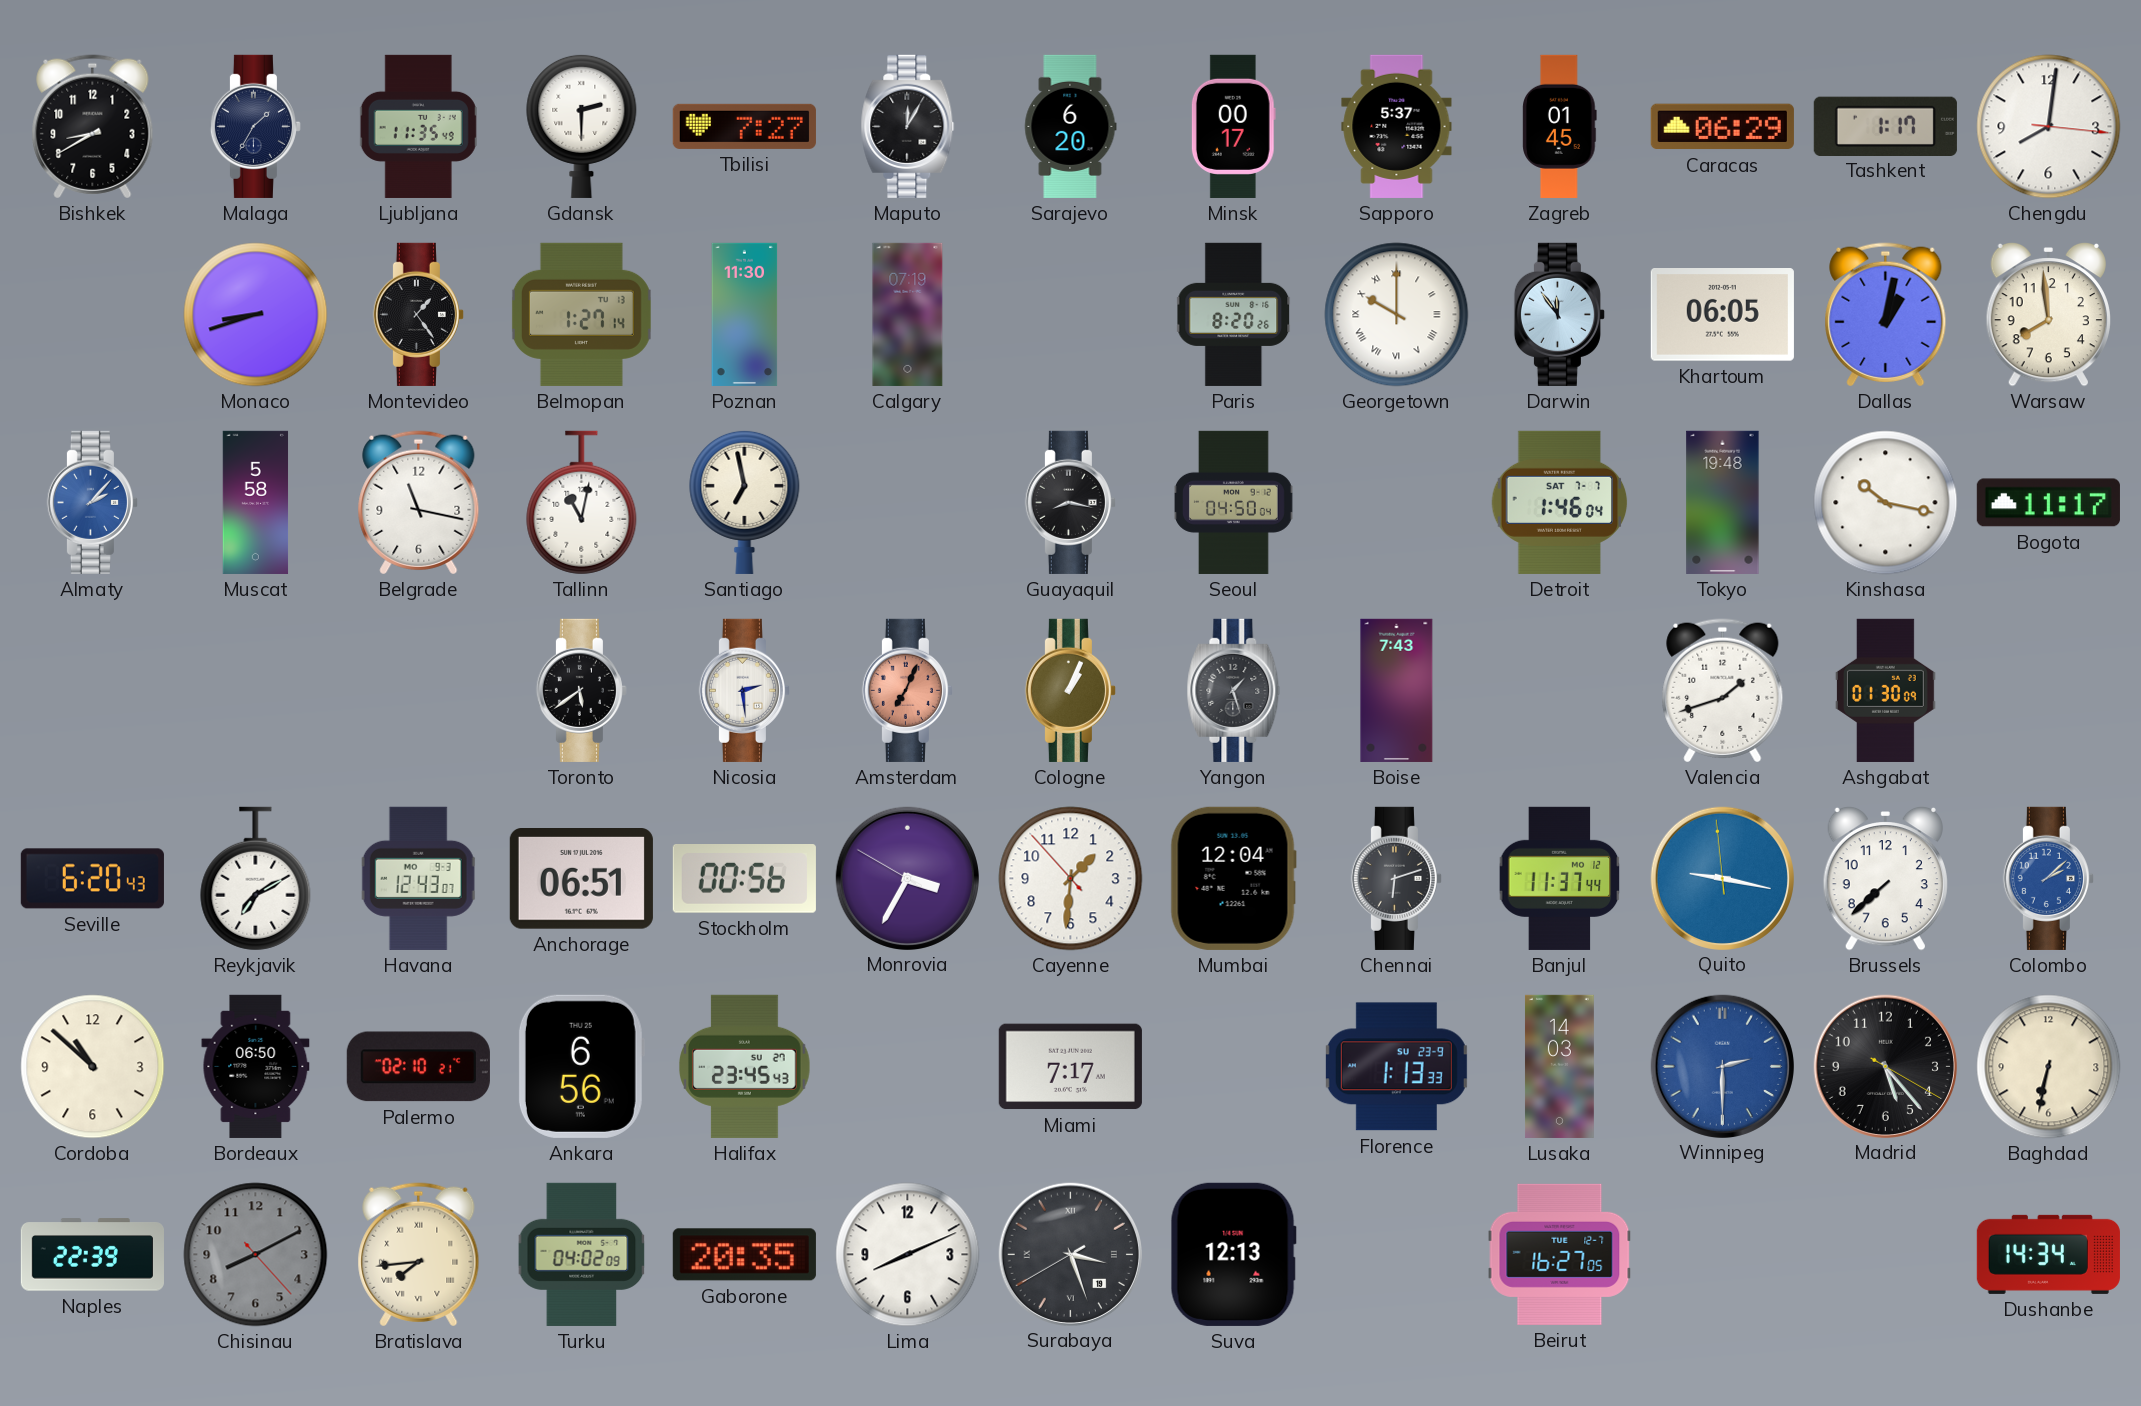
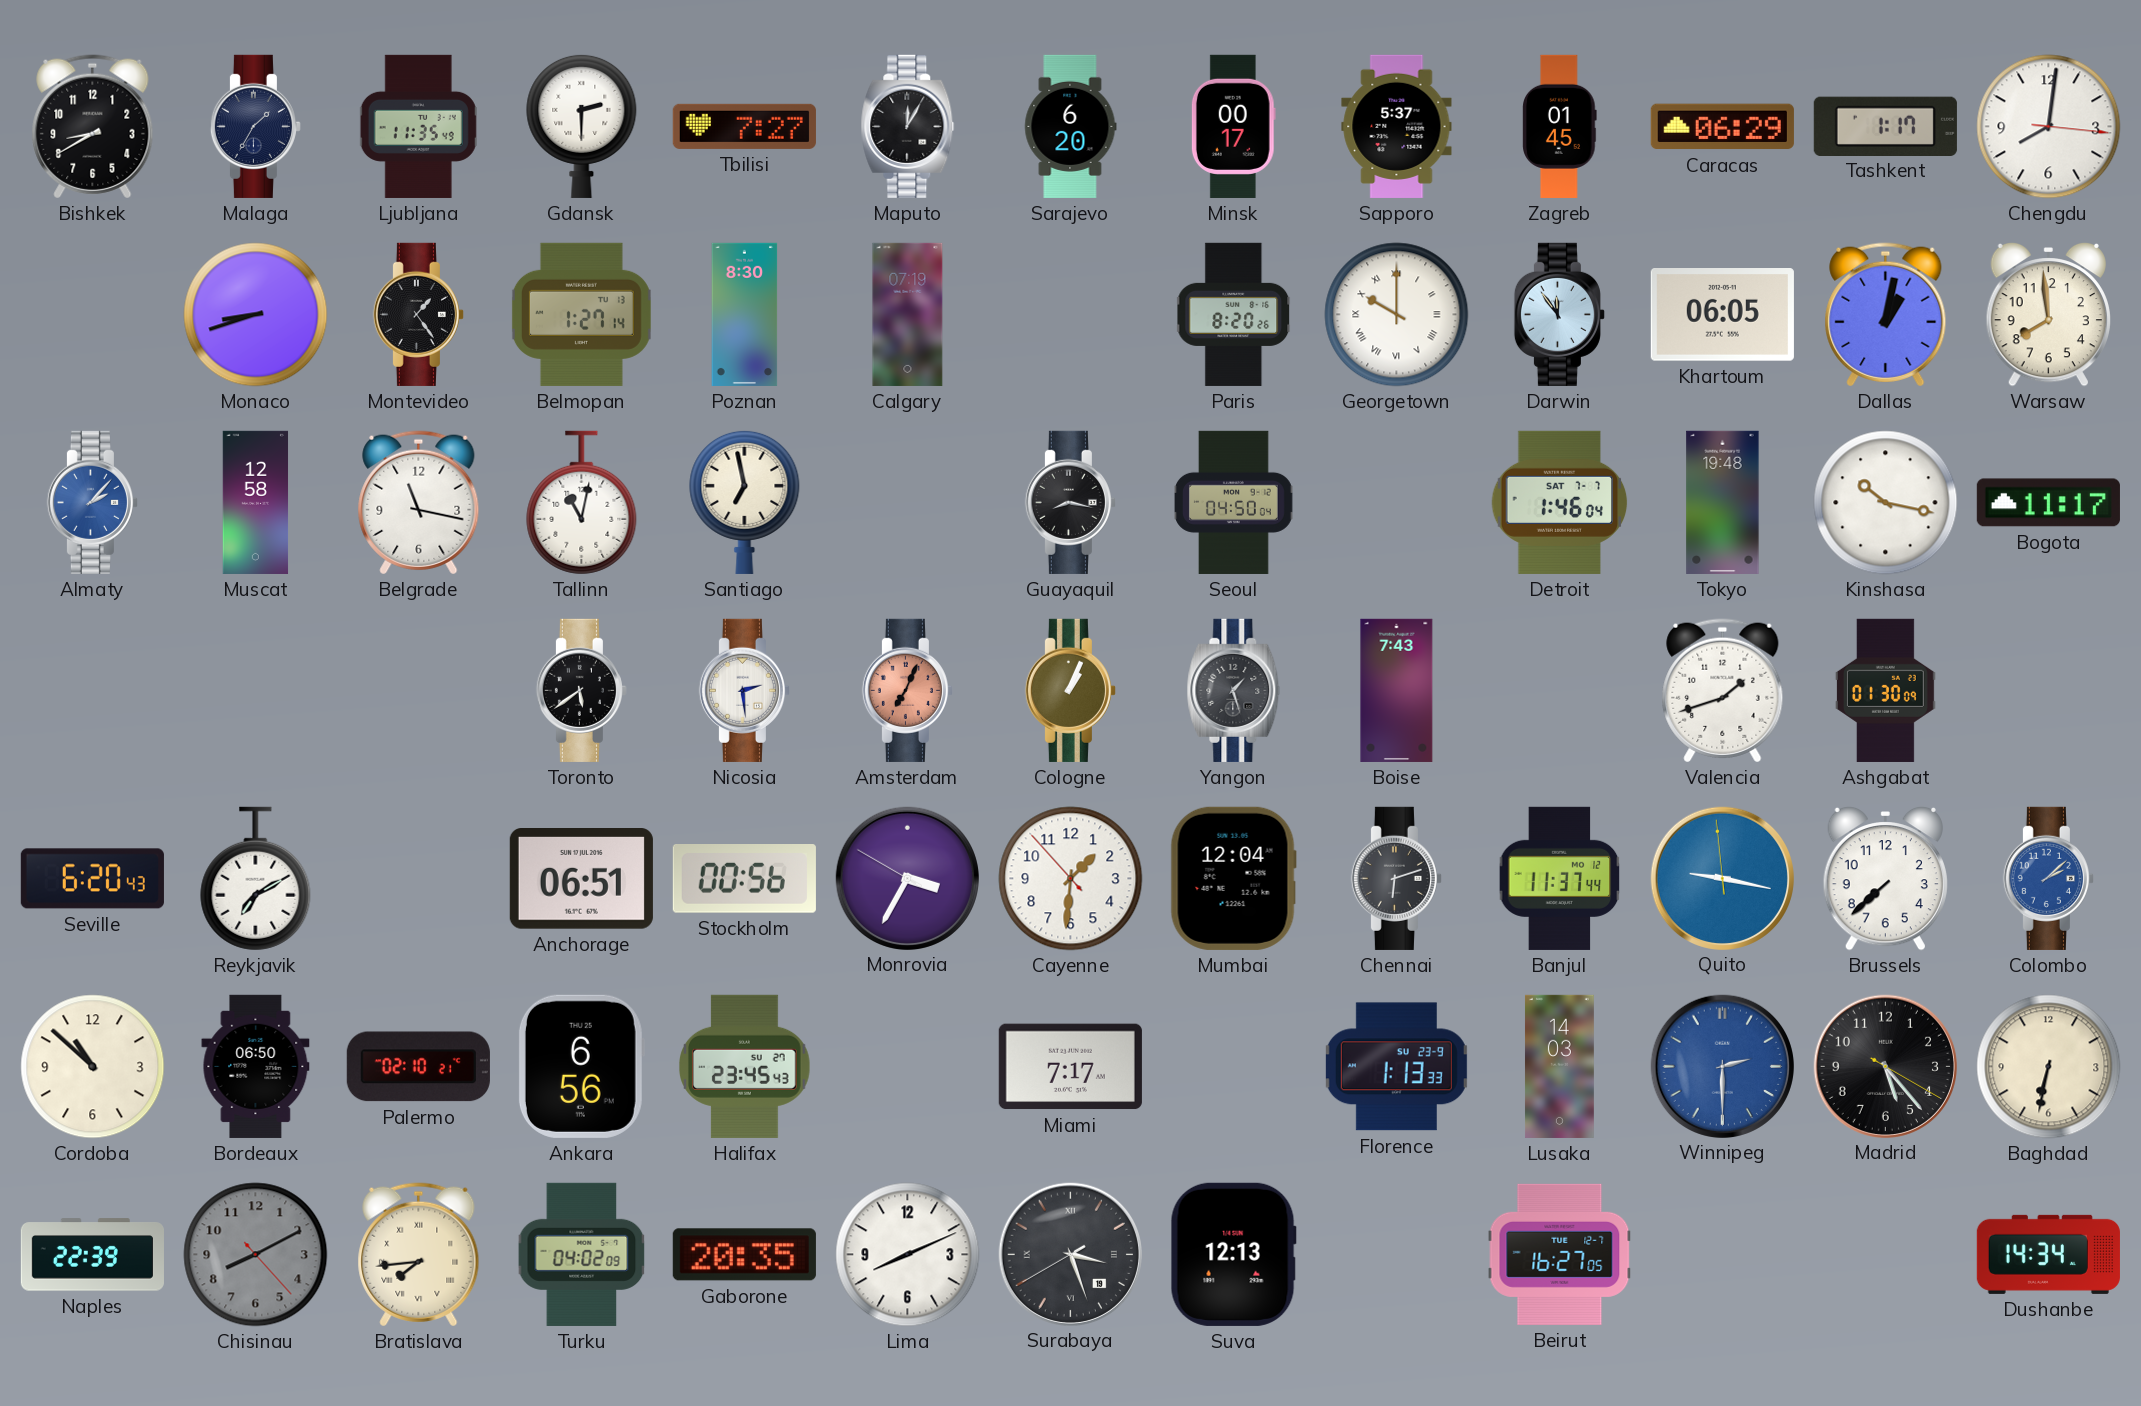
Poznan: 11:30 -> 8:30
Muscat: 5:58 -> 12:58
Havana: 12:43 -> none
